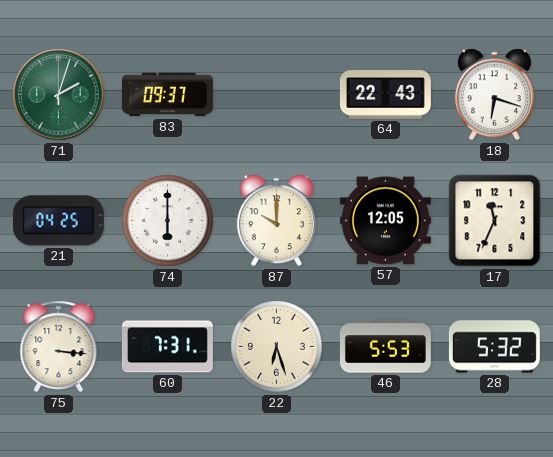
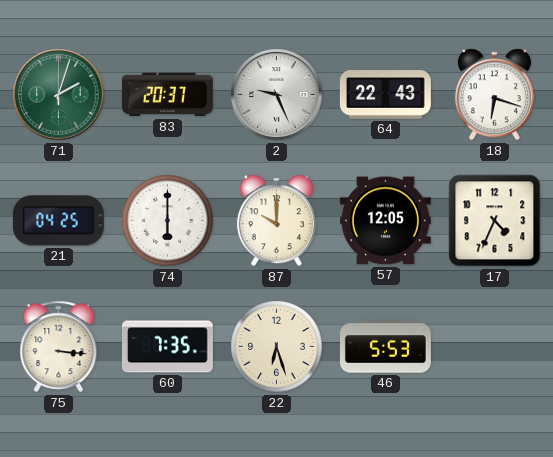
83: 09:37 -> 20:37
2: none -> 9:26
17: 11:34 -> 4:34
60: 7:31 -> 7:35
28: 5:32 -> none
